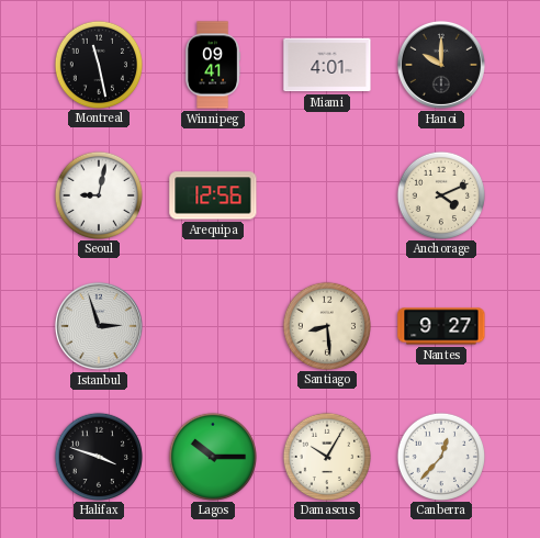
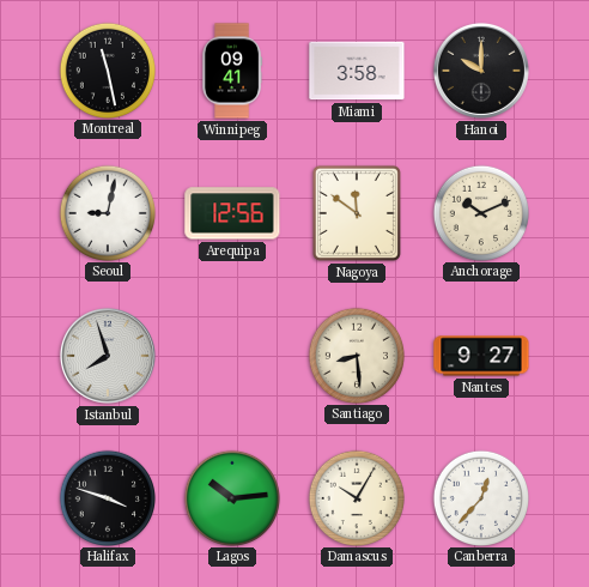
Miami: 4:01 -> 3:58
Nagoya: none -> 11:51
Anchorage: 4:11 -> 10:11
Istanbul: 2:57 -> 7:57
Lagos: 10:15 -> 10:14
